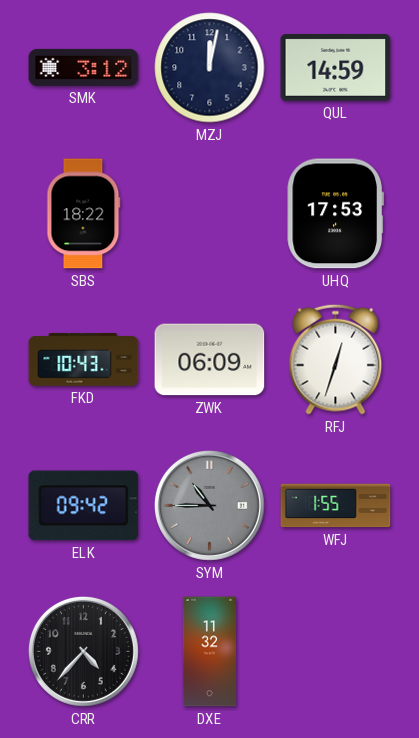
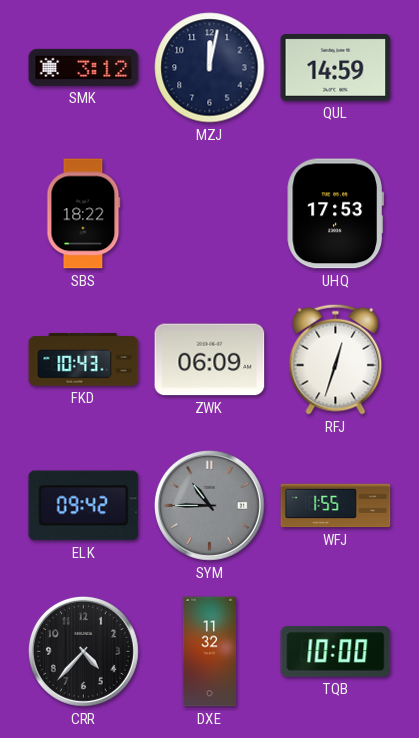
TQB: none -> 10:00
